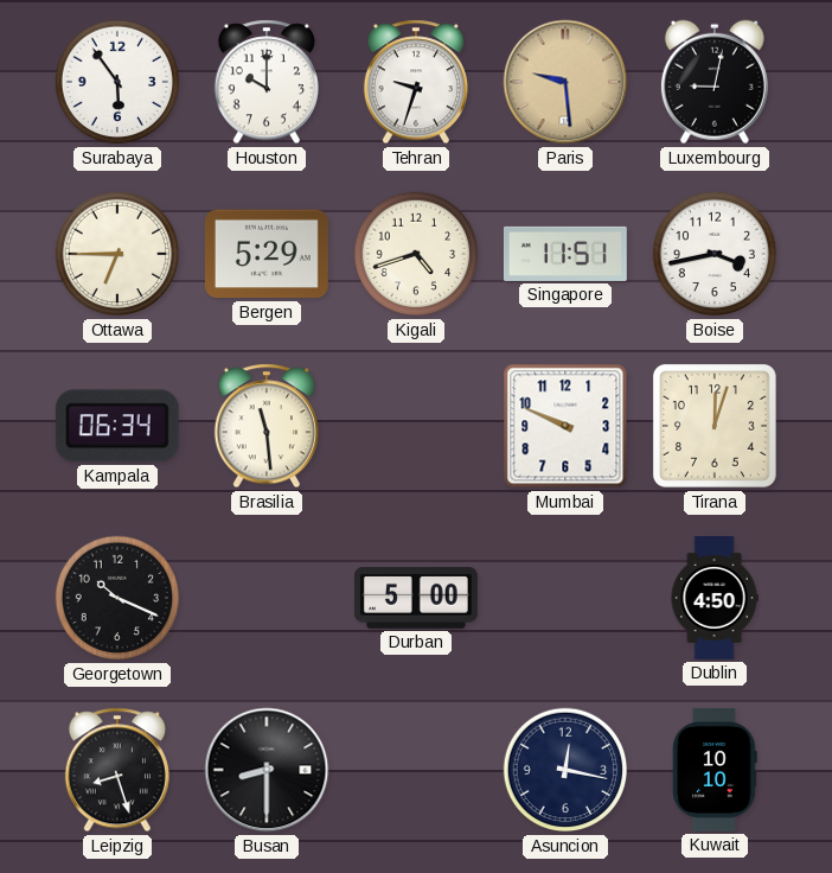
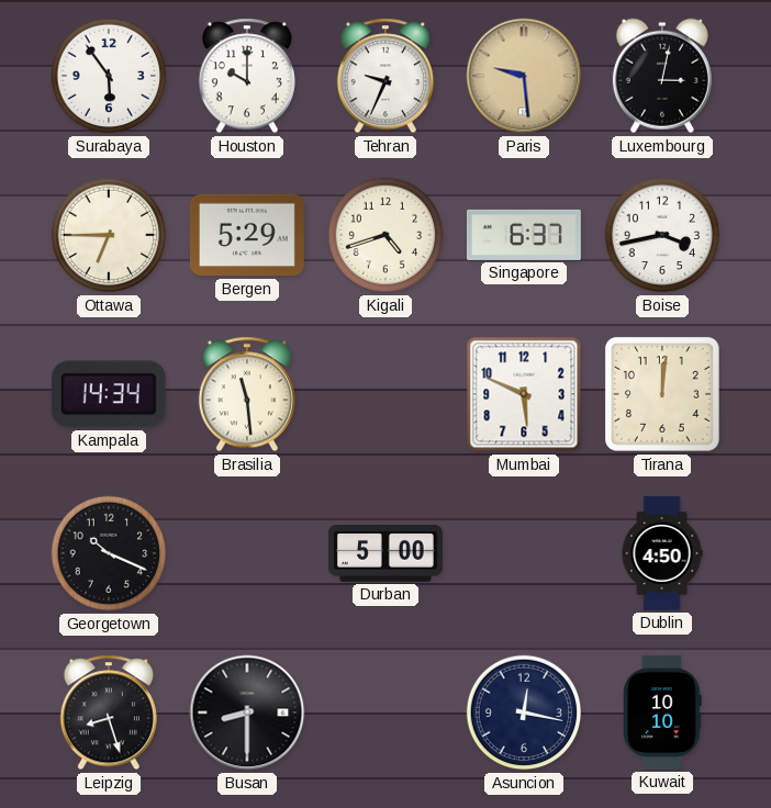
Tehran: 9:33 -> 9:34
Luxembourg: 9:02 -> 3:02
Singapore: 11:51 -> 6:37
Kampala: 06:34 -> 14:34
Mumbai: 9:49 -> 5:49
Tirana: 12:03 -> 12:01
